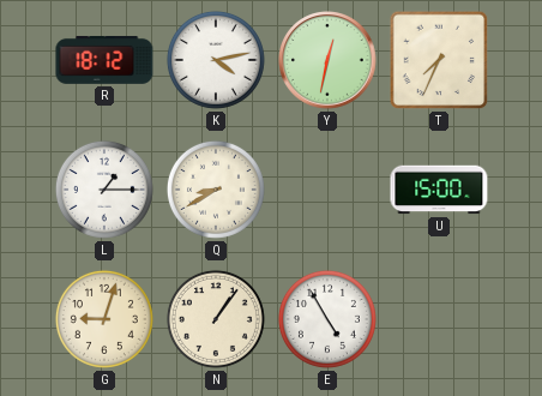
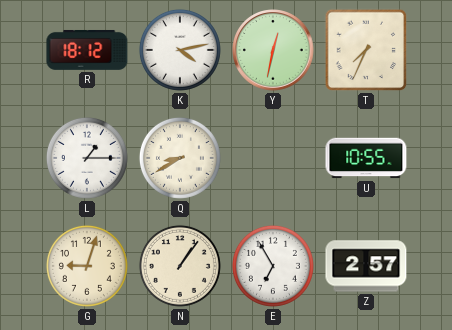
U: 15:00 -> 10:55
E: 4:55 -> 6:55
Z: none -> 2:57
